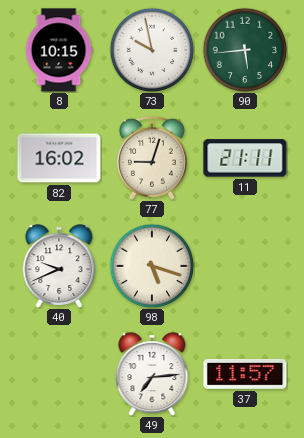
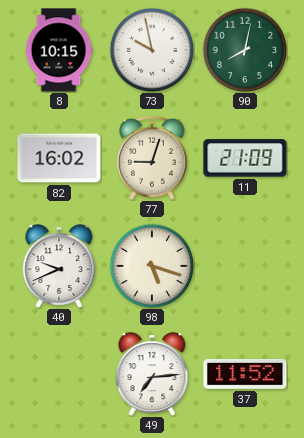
90: 5:44 -> 8:02
11: 21:11 -> 21:09
37: 11:57 -> 11:52
